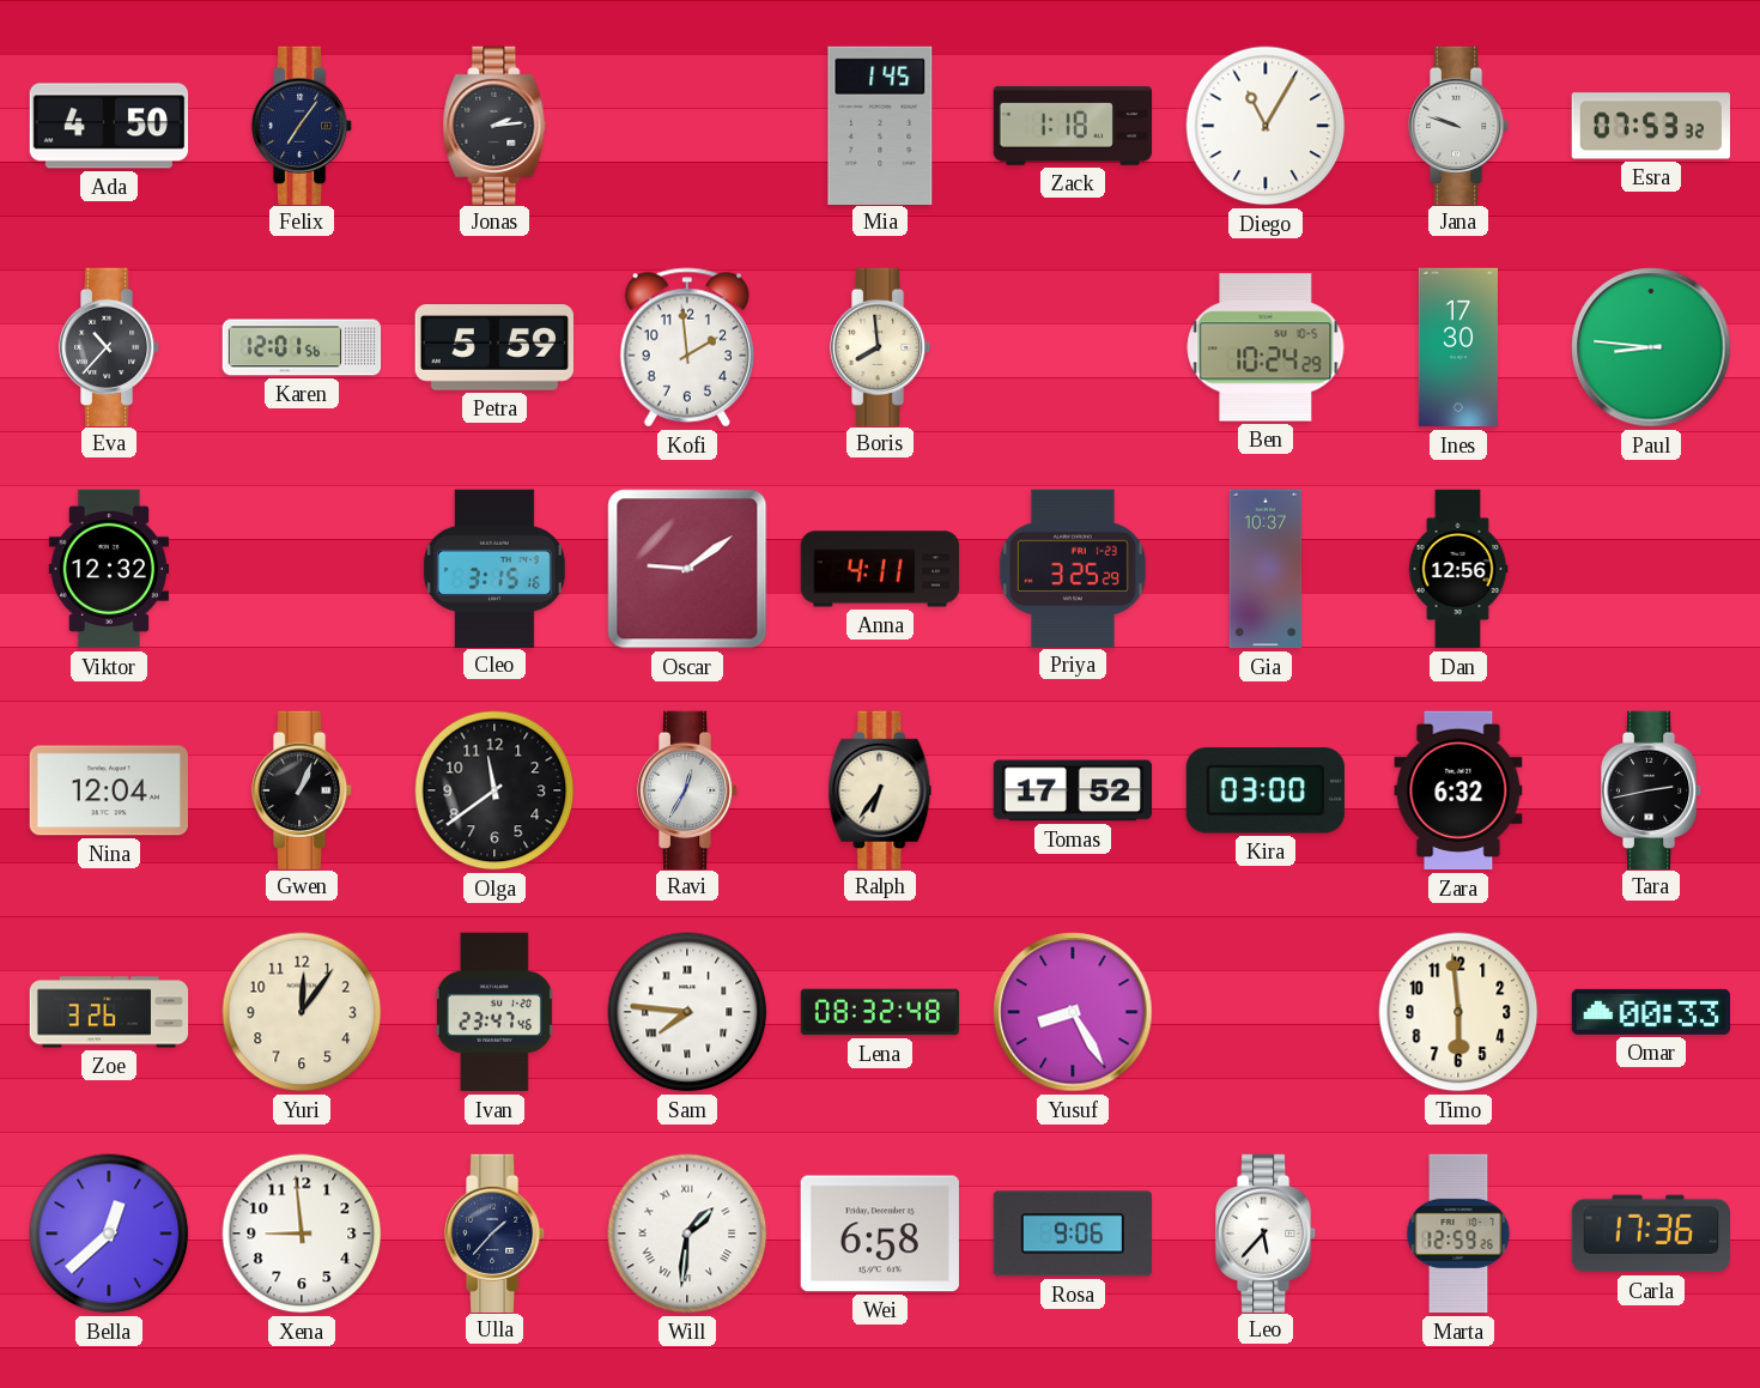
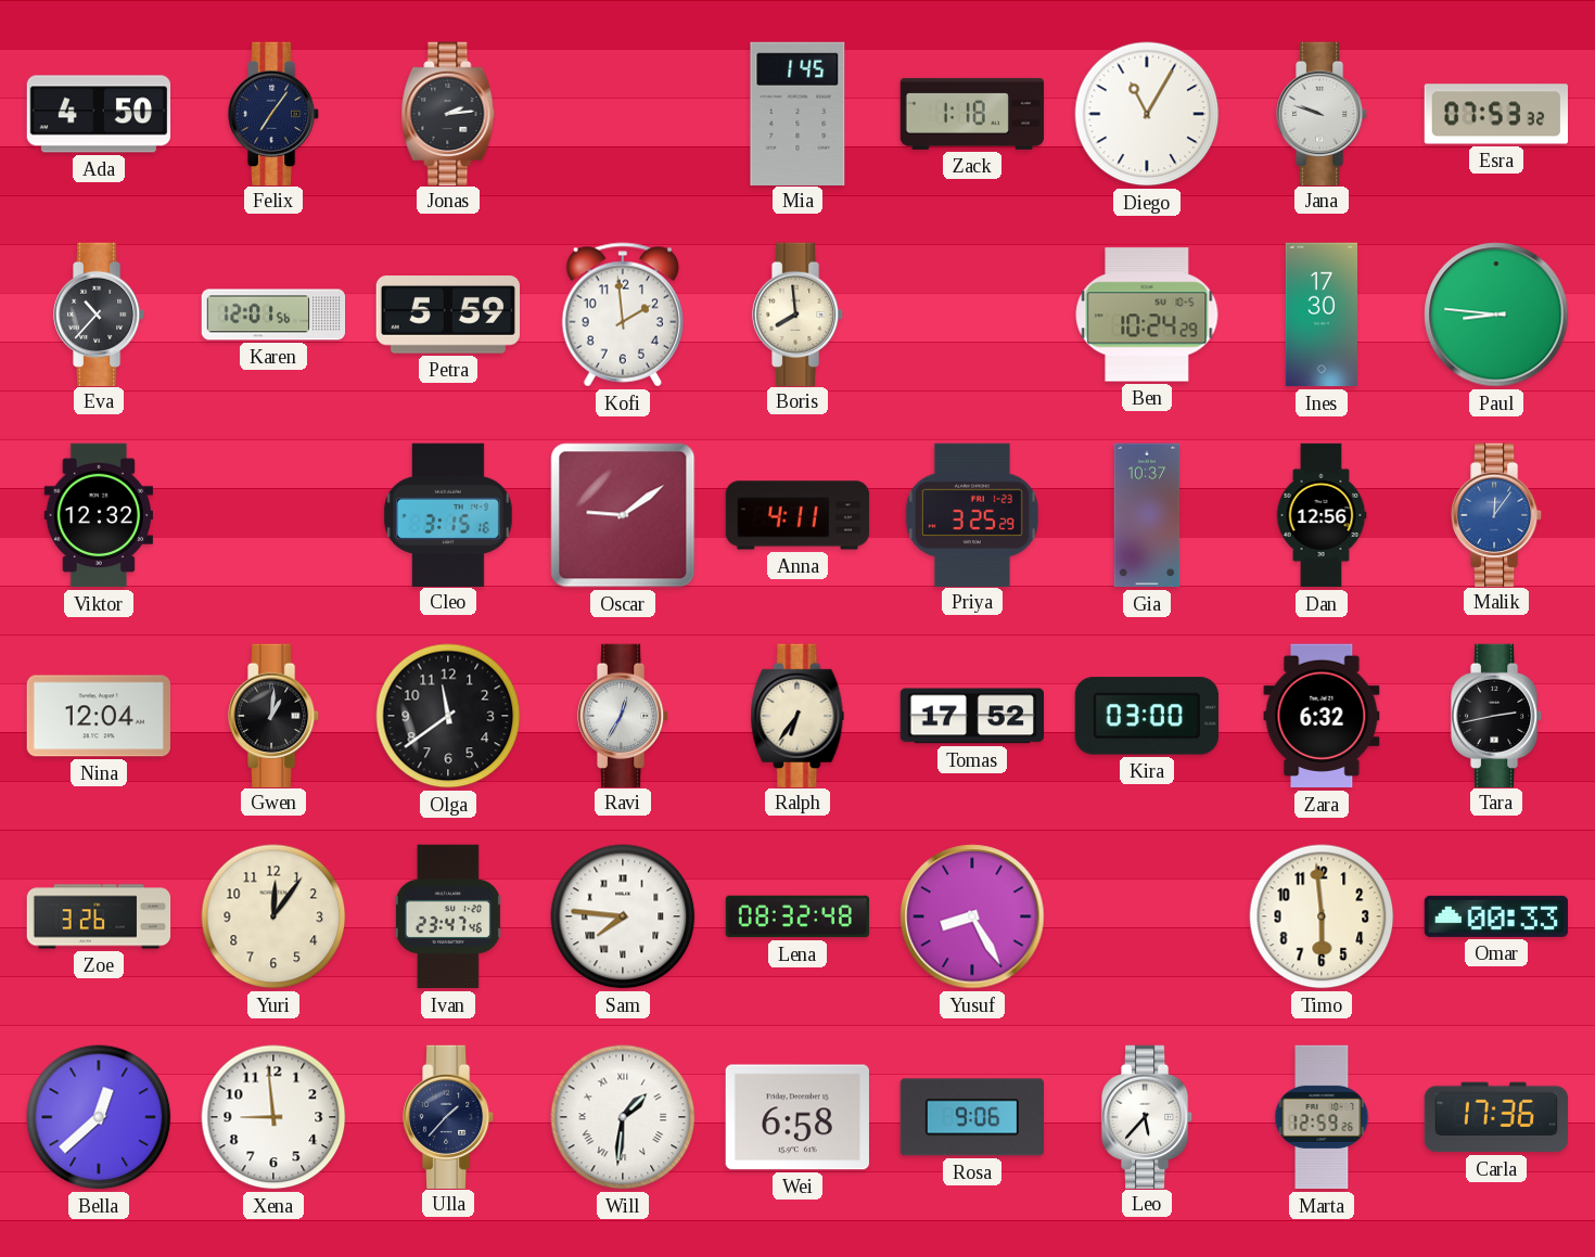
Malik: none -> 12:06
Gwen: 1:04 -> 1:01
